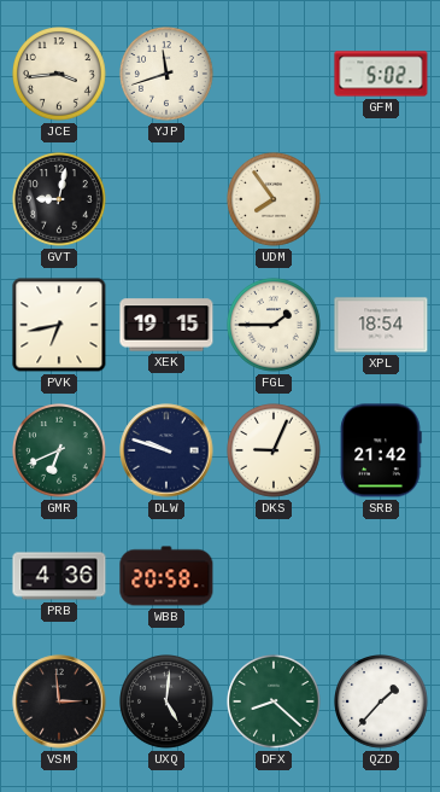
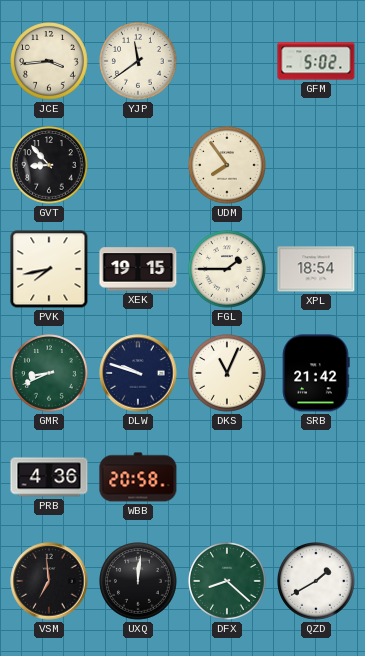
YJP: 11:42 -> 11:39
GVT: 9:02 -> 8:53
PVK: 6:43 -> 7:43
GMR: 6:41 -> 8:41
DKS: 9:04 -> 11:04
VSM: 2:59 -> 6:59
UXQ: 5:01 -> 12:01
QZD: 1:37 -> 1:40
